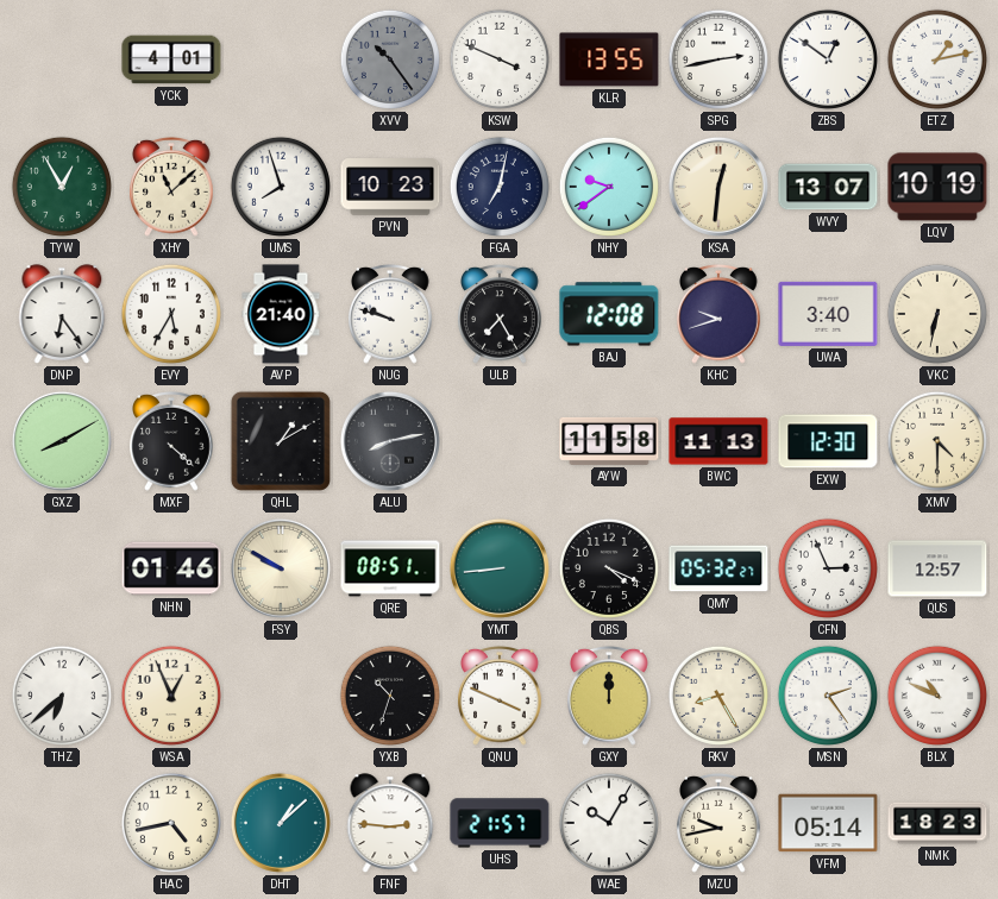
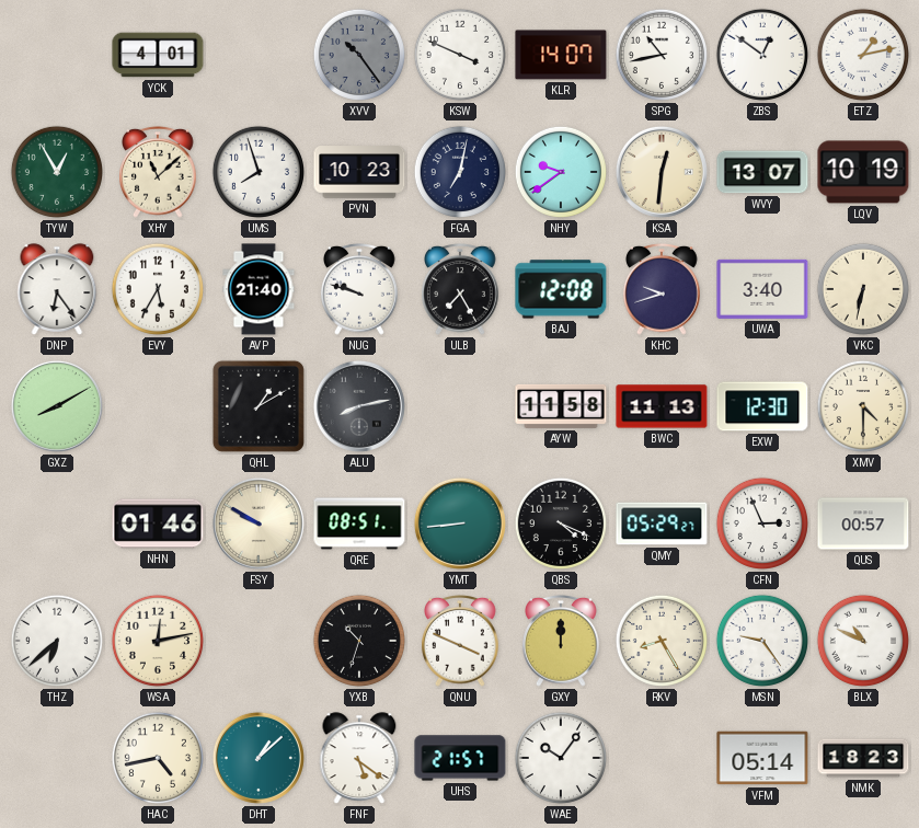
KLR: 13:55 -> 14:07
SPG: 2:43 -> 10:43
MXF: 4:22 -> none
QMY: 05:32 -> 05:29
QUS: 12:57 -> 00:57
WSA: 12:56 -> 12:13
MSN: 2:24 -> 9:24
FNF: 2:46 -> 5:21
WAE: 10:05 -> 10:06
MZU: 9:43 -> none
